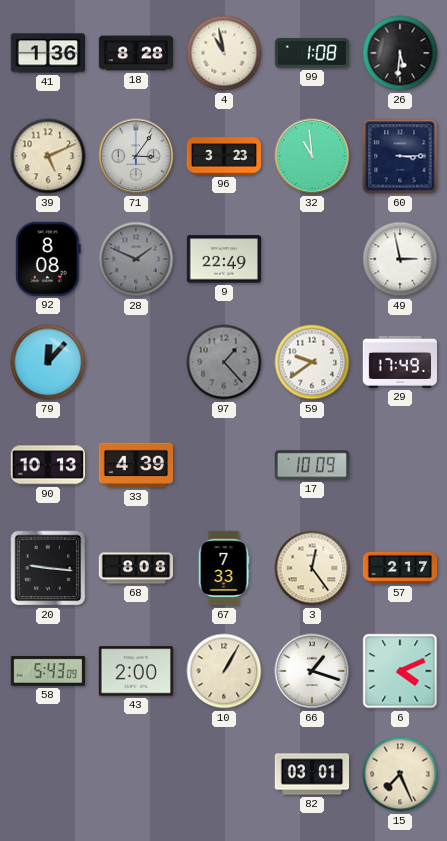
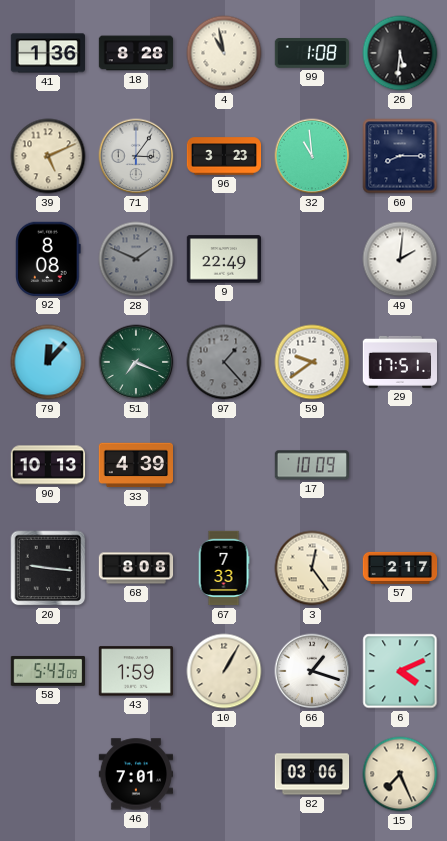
60: 3:15 -> 8:15
49: 2:58 -> 2:01
51: none -> 7:19
29: 17:49 -> 17:51
43: 2:00 -> 1:59
46: none -> 7:01
82: 03:01 -> 03:06
